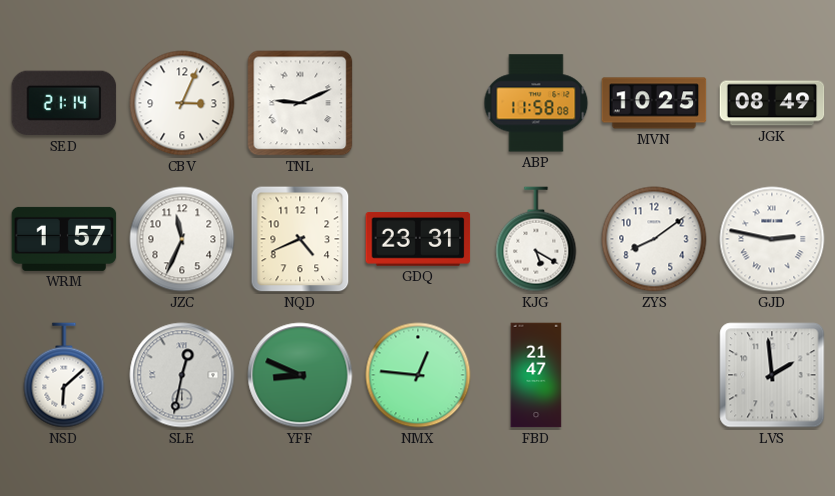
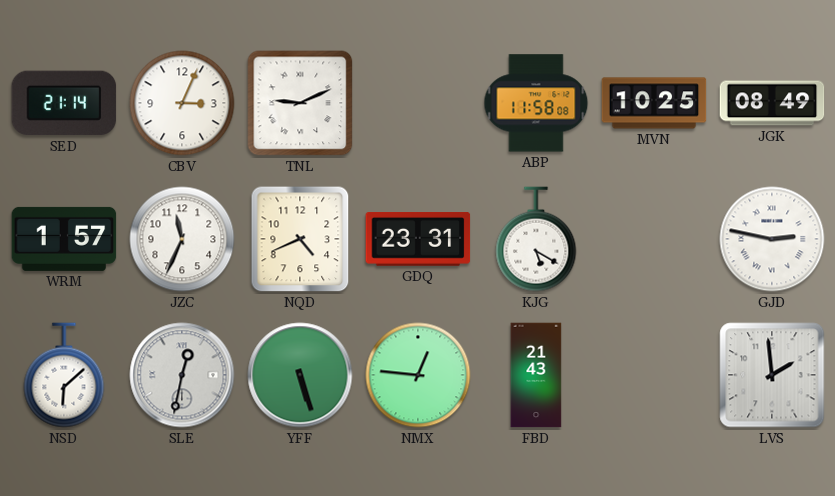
ZYS: 8:09 -> none
YFF: 8:49 -> 5:27
FBD: 21:47 -> 21:43
